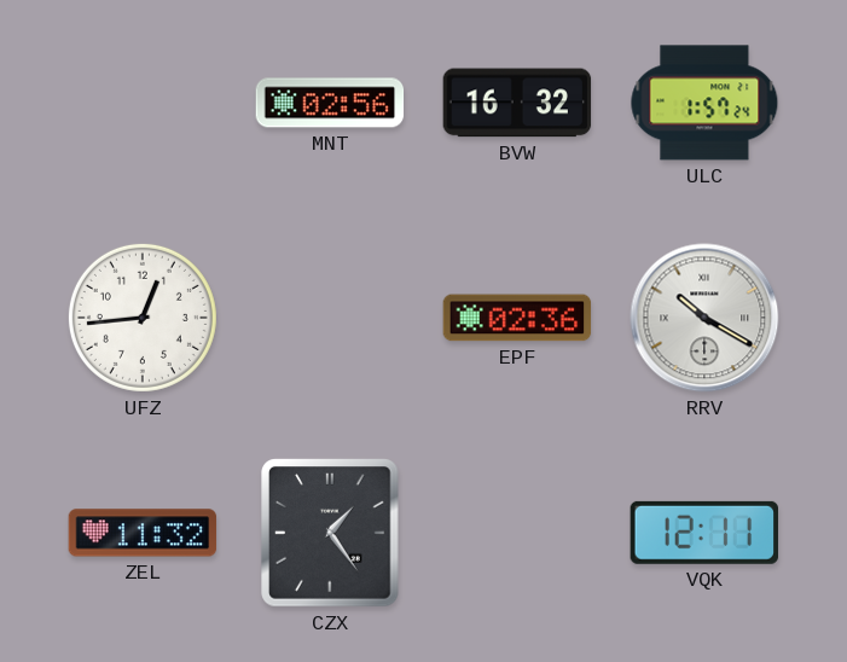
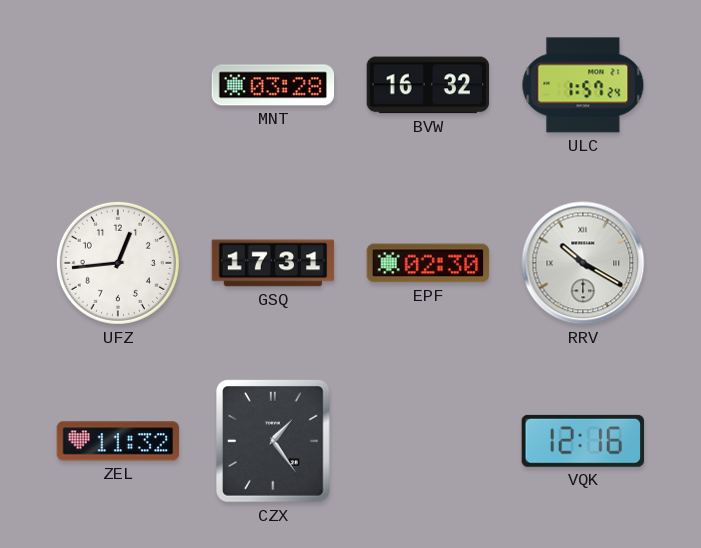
MNT: 02:56 -> 03:28
GSQ: none -> 17:31
EPF: 02:36 -> 02:30
VQK: 12:11 -> 12:16
